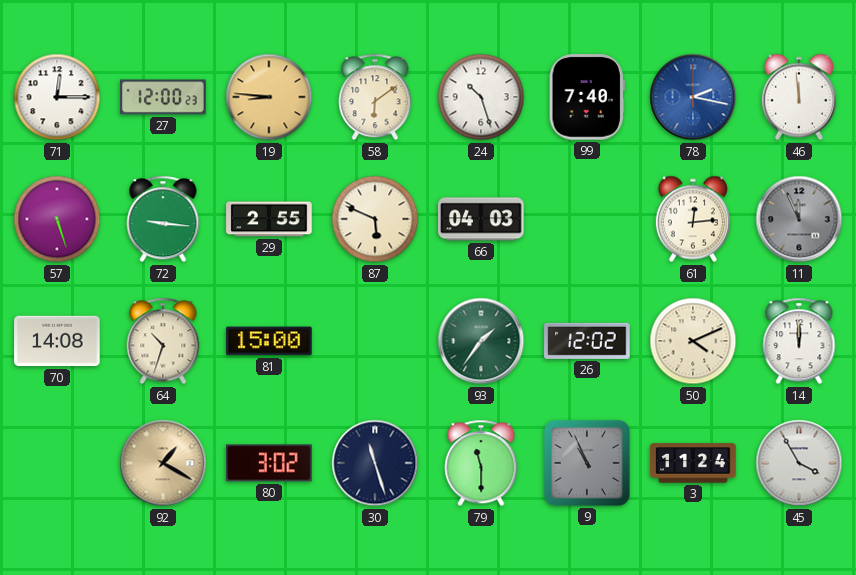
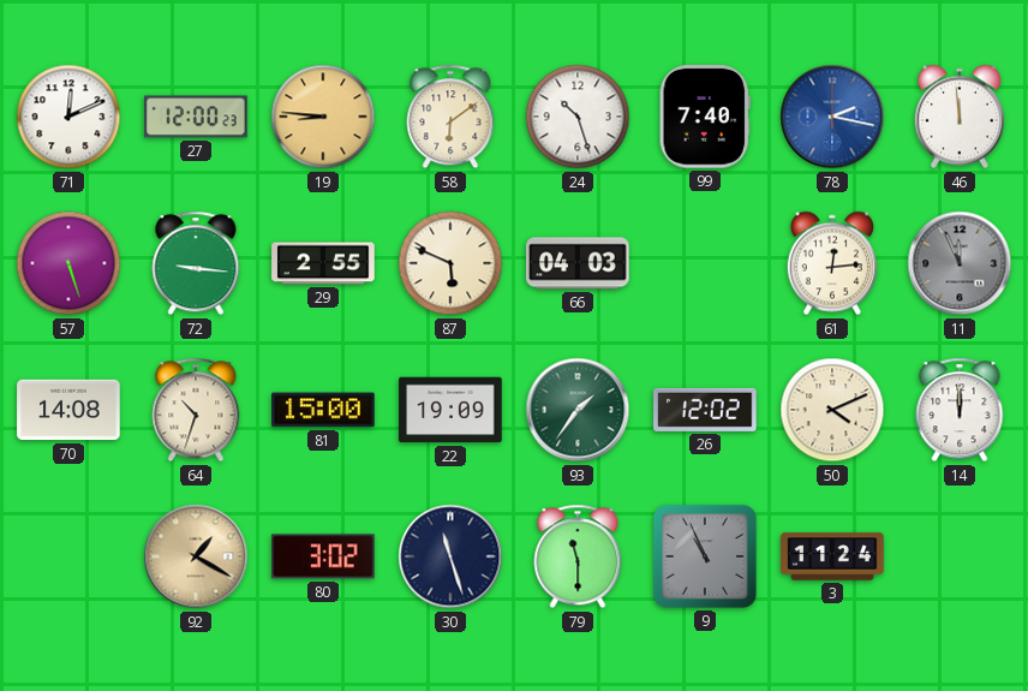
71: 12:15 -> 12:11
22: none -> 19:09
45: 3:55 -> none
